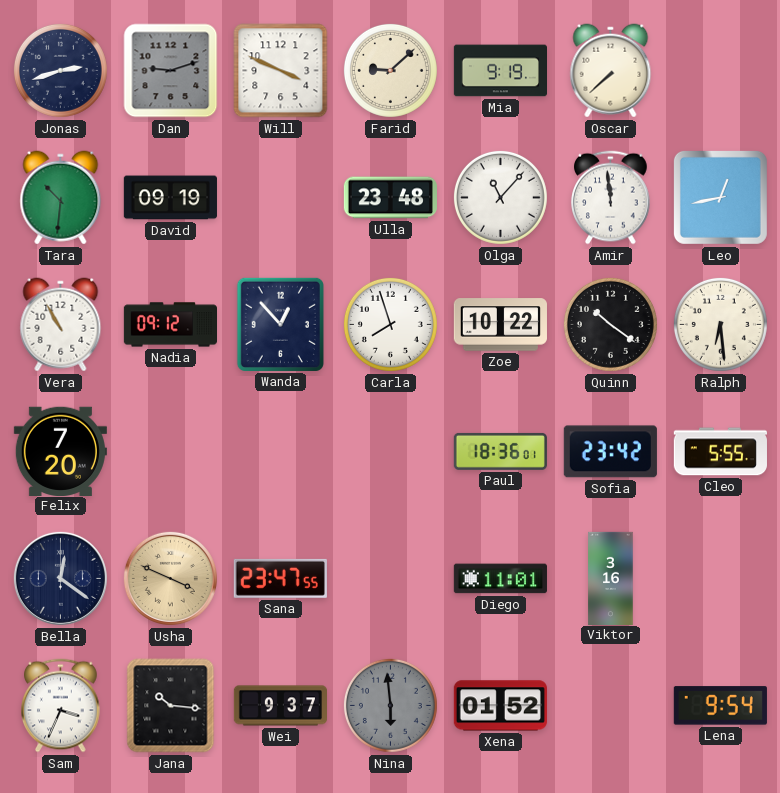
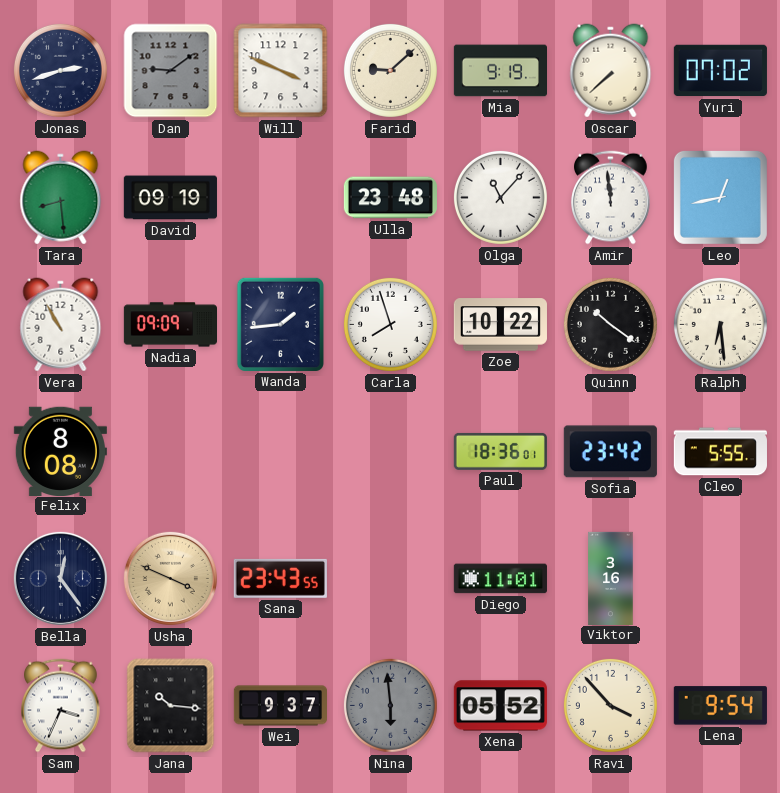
Dan: 9:12 -> 9:09
Yuri: none -> 07:02
Tara: 10:31 -> 8:29
Nadia: 09:12 -> 09:09
Wanda: 12:53 -> 1:44
Felix: 7:20 -> 8:08
Bella: 12:21 -> 12:24
Sana: 23:47 -> 23:43
Xena: 01:52 -> 05:52
Ravi: none -> 3:53
